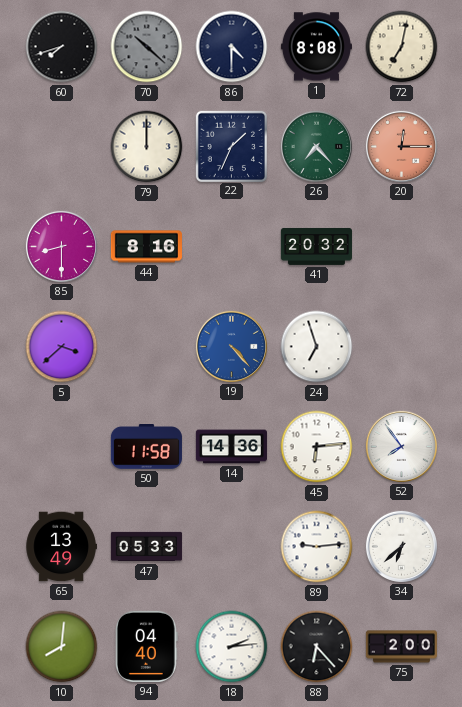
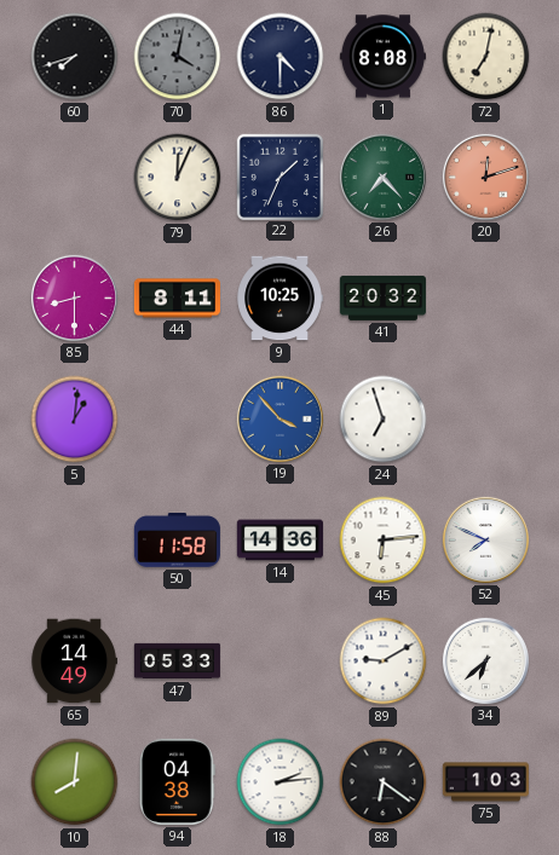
70: 10:22 -> 4:02
79: 12:00 -> 12:04
20: 12:15 -> 12:12
44: 8:16 -> 8:11
9: none -> 10:25
5: 3:38 -> 1:01
19: 4:23 -> 3:53
52: 7:54 -> 7:49
65: 13:49 -> 14:49
89: 9:14 -> 9:10
94: 04:40 -> 04:38
88: 6:23 -> 6:21
75: 2:00 -> 1:03
